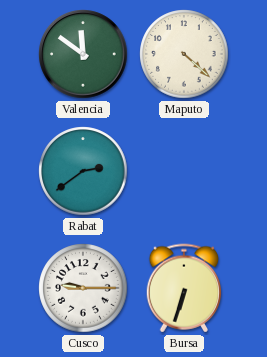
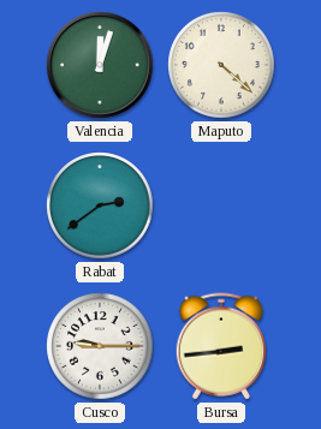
Valencia: 11:51 -> 12:03
Bursa: 6:33 -> 2:44
